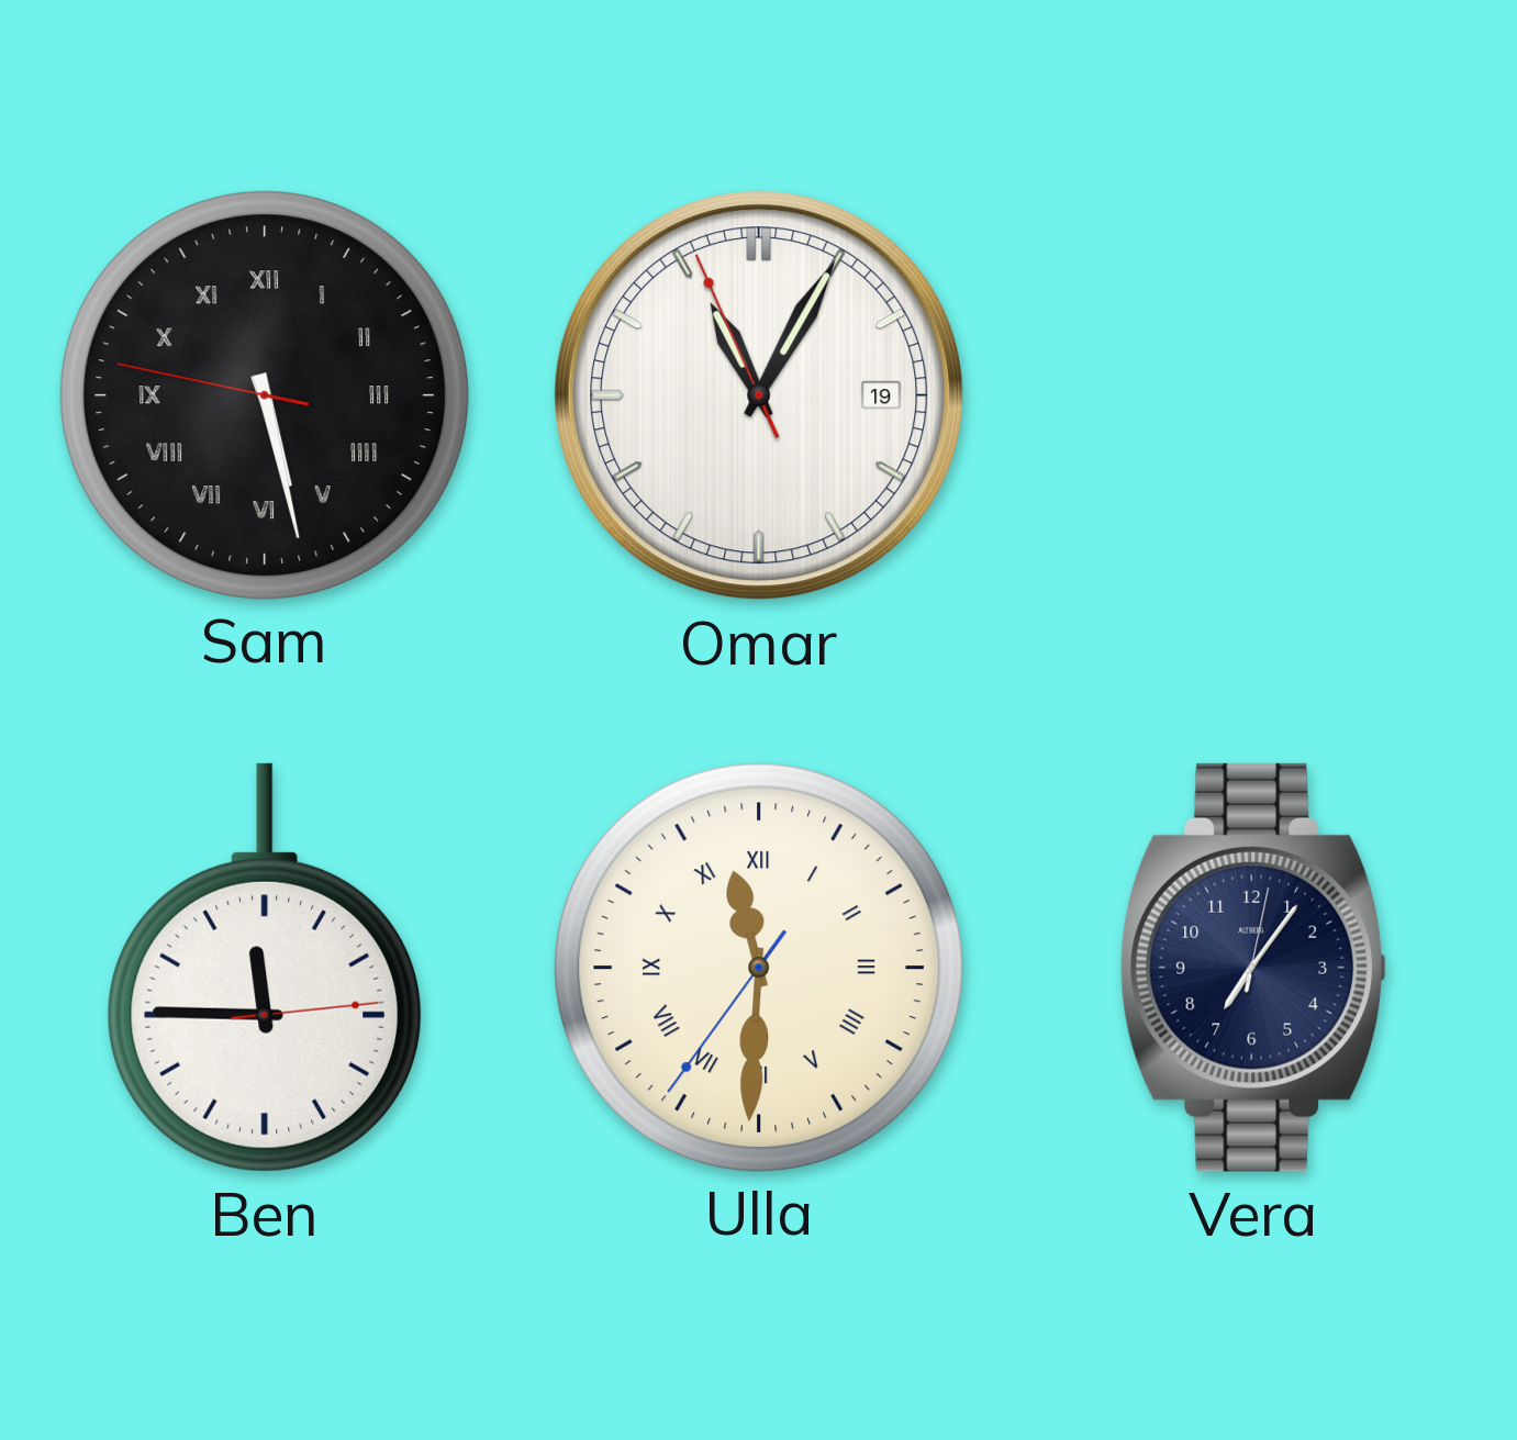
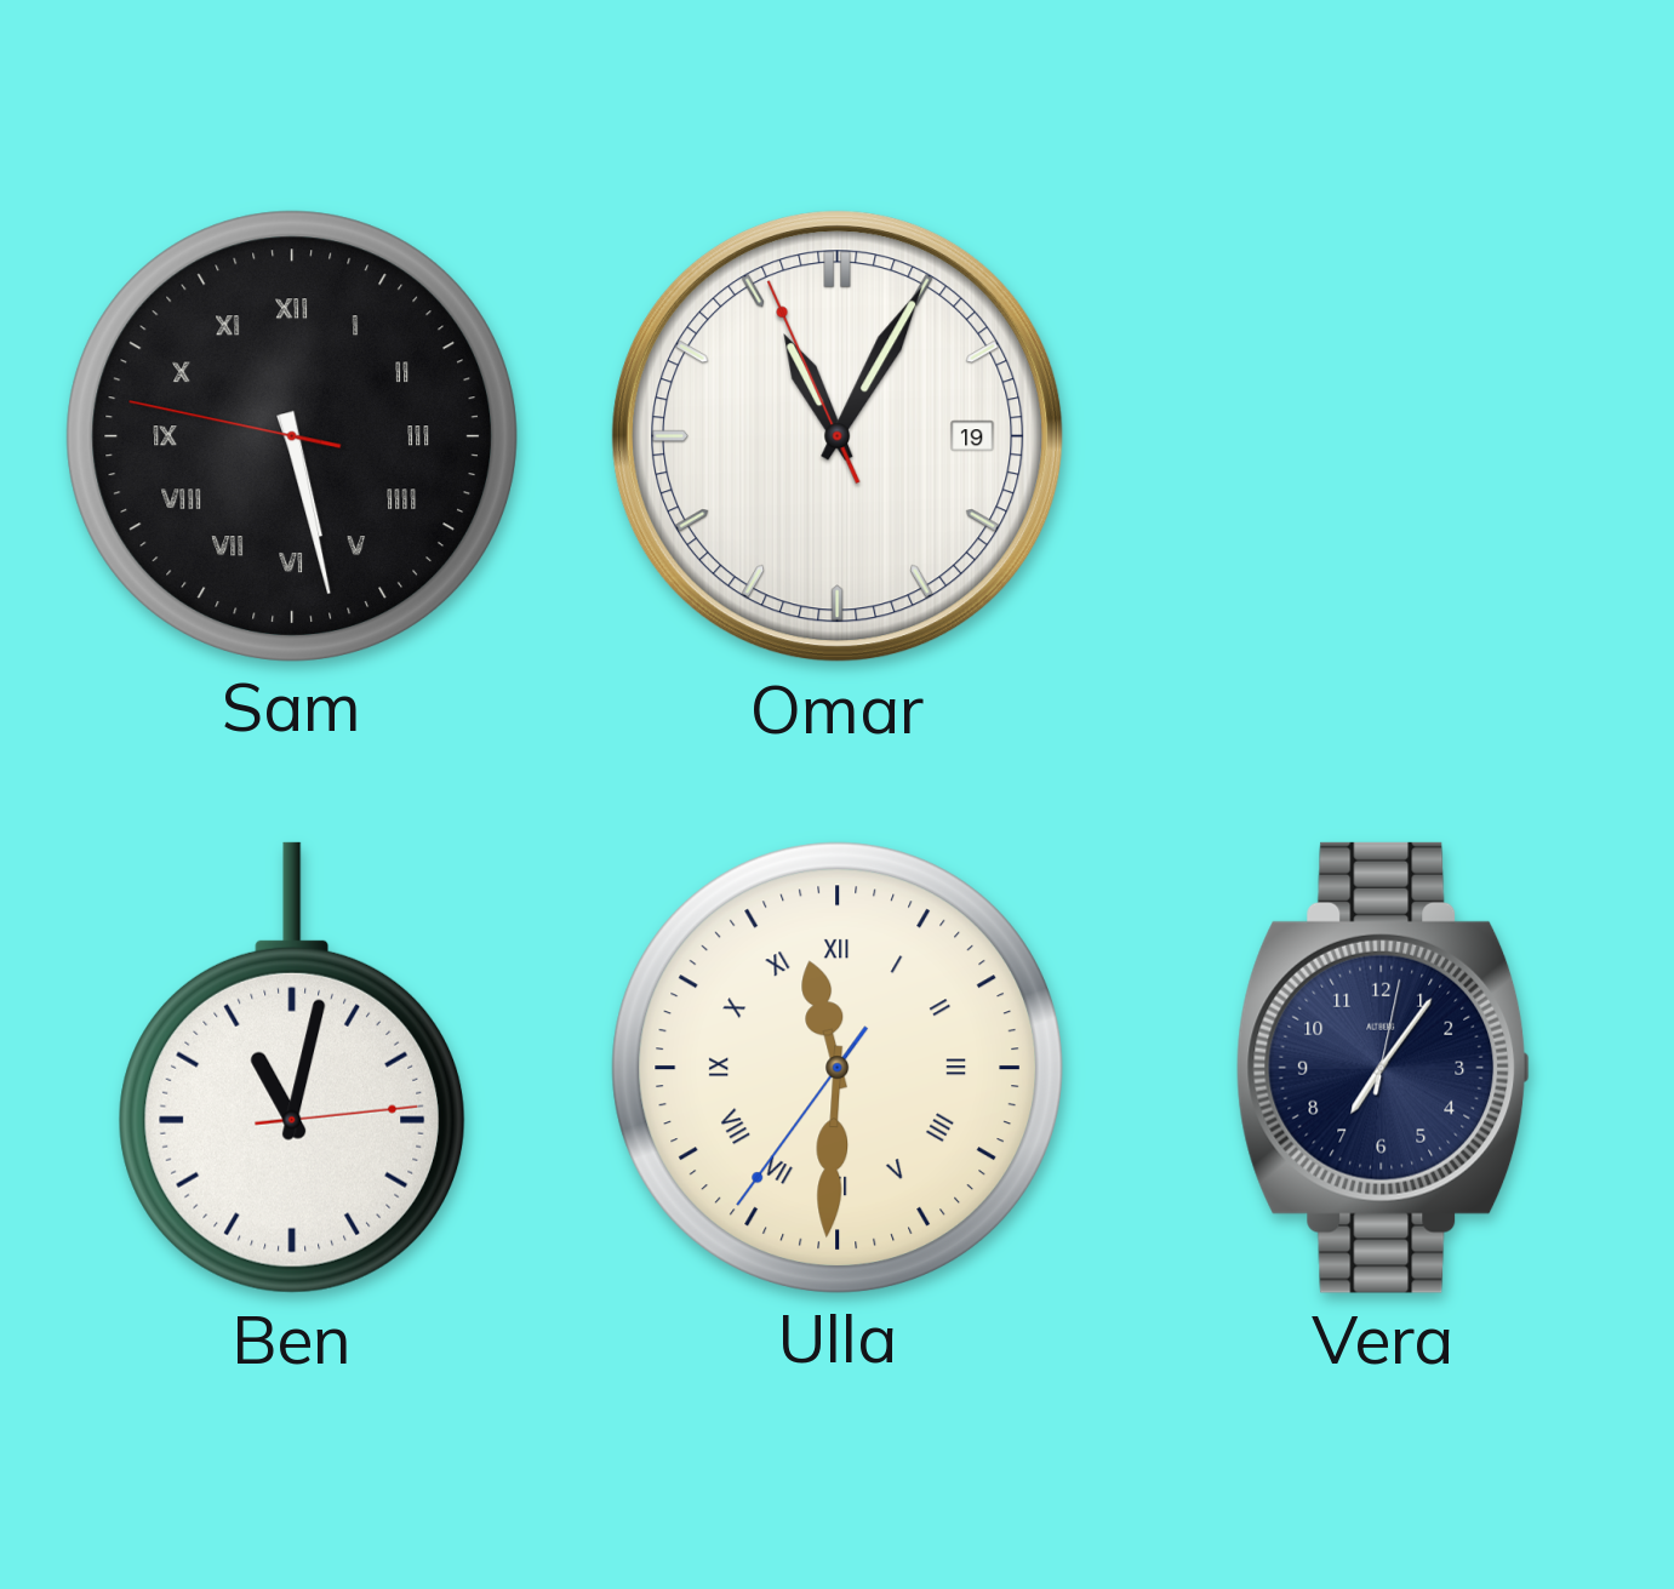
Ben: 11:45 -> 11:02
